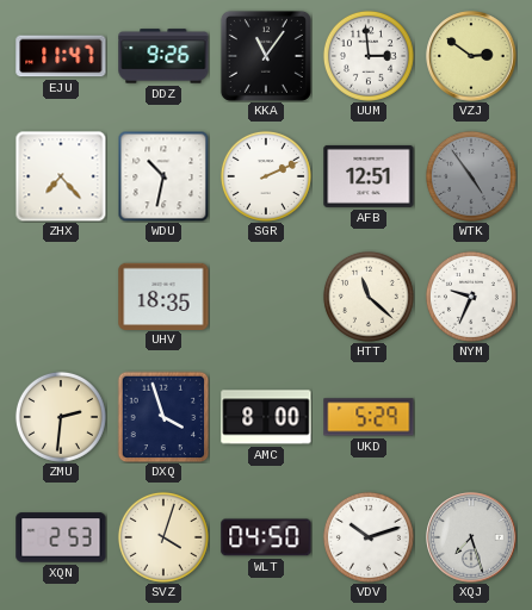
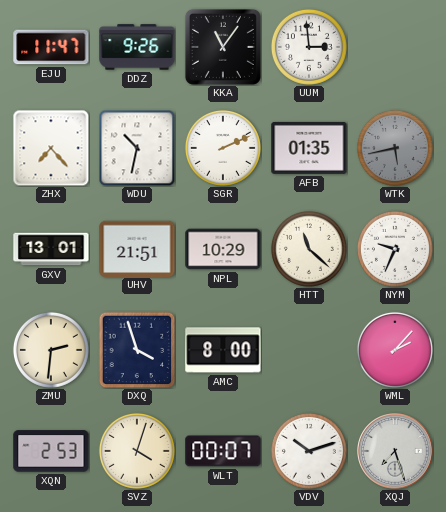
VZJ: 2:51 -> none
AFB: 12:51 -> 01:35
WTK: 4:54 -> 5:43
GXV: none -> 13:01
UHV: 18:35 -> 21:51
NPL: none -> 10:29
UKD: 5:29 -> none
WML: none -> 2:07
WLT: 04:50 -> 00:07
